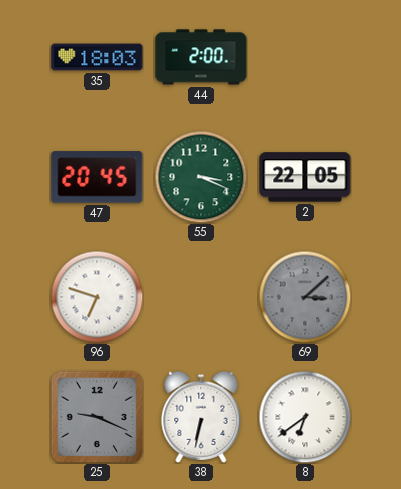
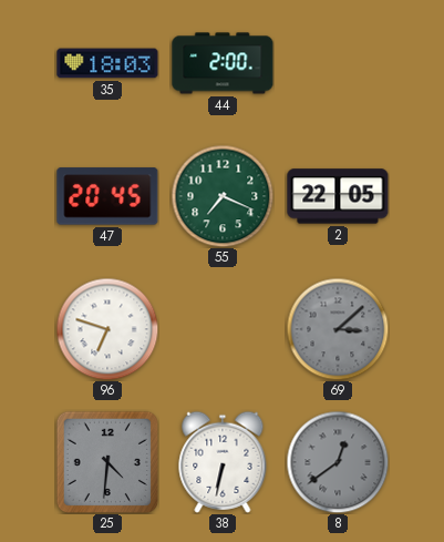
55: 3:19 -> 7:19
25: 9:19 -> 4:31
8: 6:39 -> 12:39
8 dial: white -> grey
